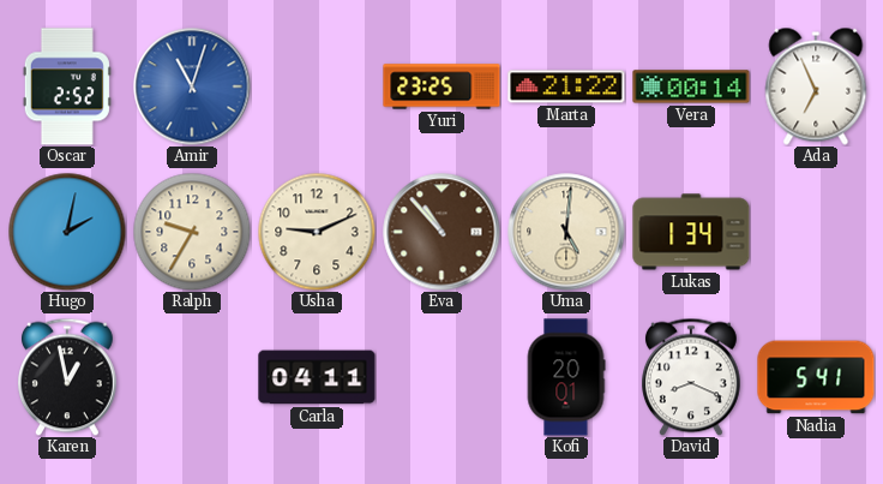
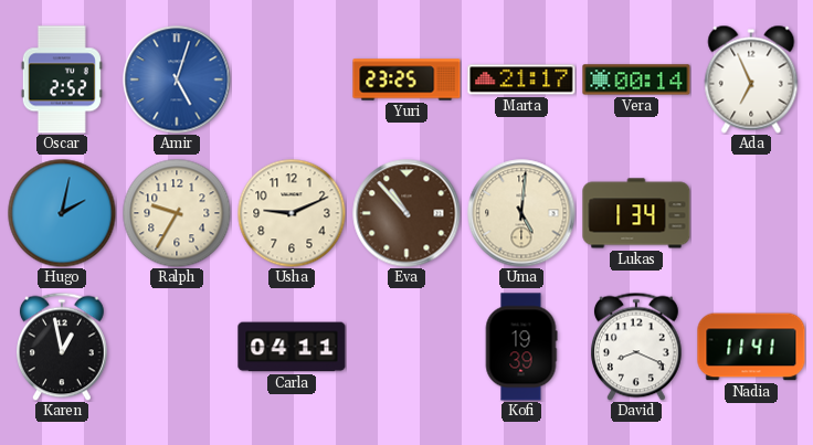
Amir: 11:03 -> 5:03
Marta: 21:22 -> 21:17
Kofi: 20:01 -> 19:39
Nadia: 5:41 -> 11:41
